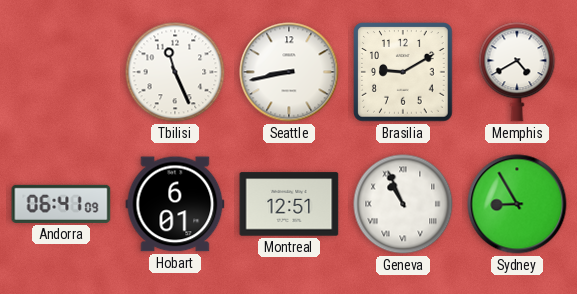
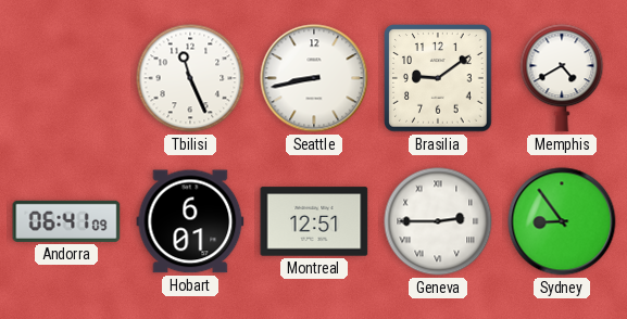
Brasilia: 9:10 -> 9:09
Geneva: 10:56 -> 2:45
Sydney: 8:55 -> 8:54
